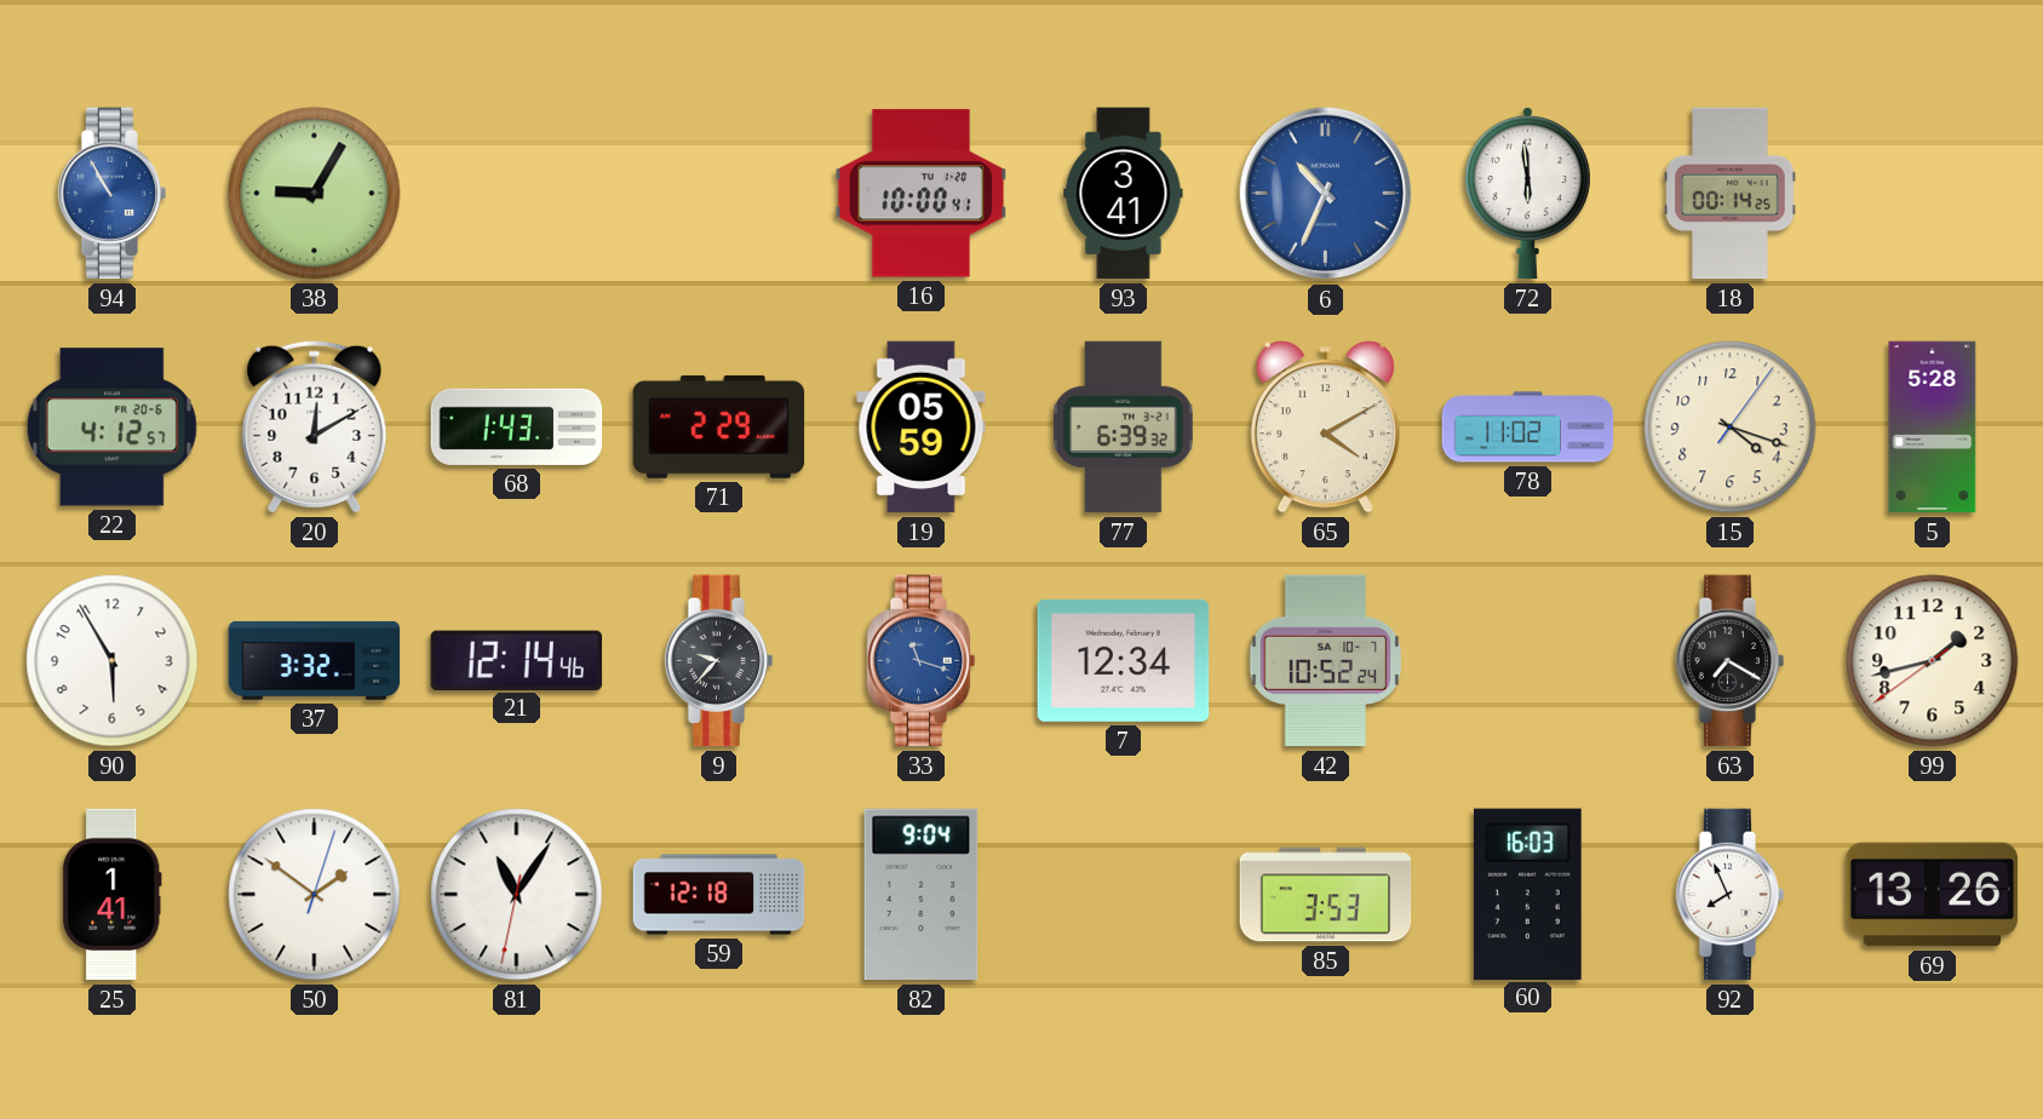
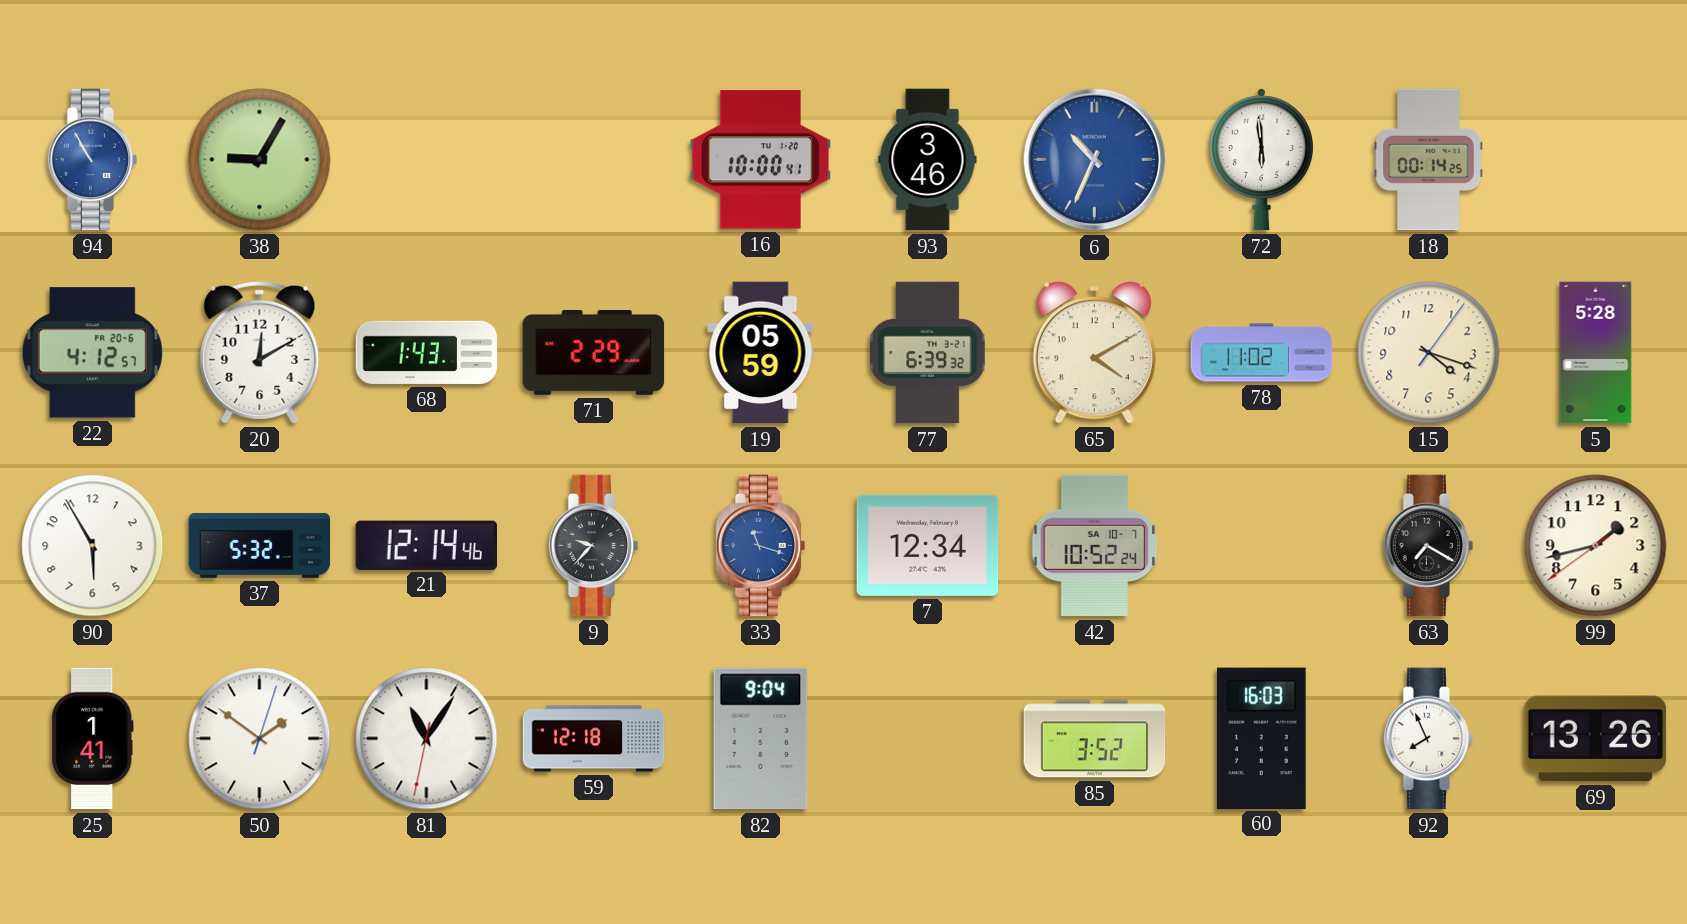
93: 3:41 -> 3:46
37: 3:32 -> 5:32
85: 3:53 -> 3:52
